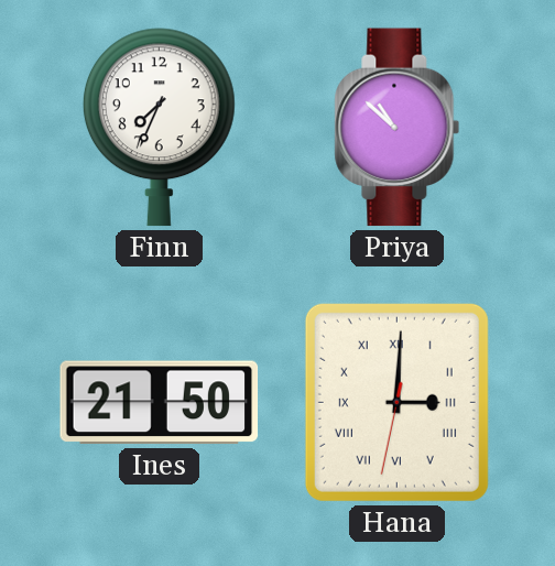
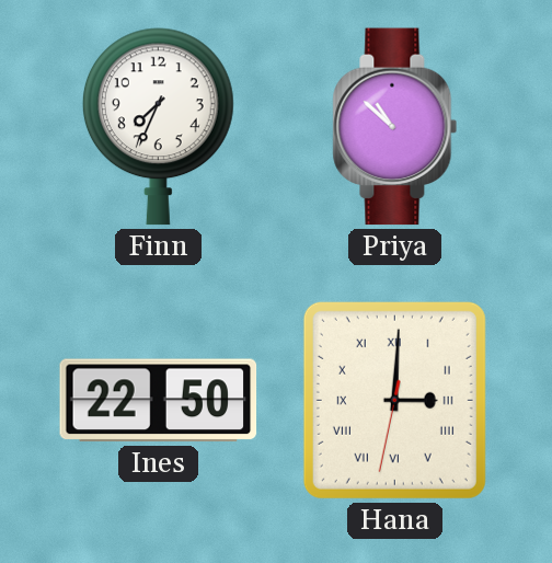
Ines: 21:50 -> 22:50
